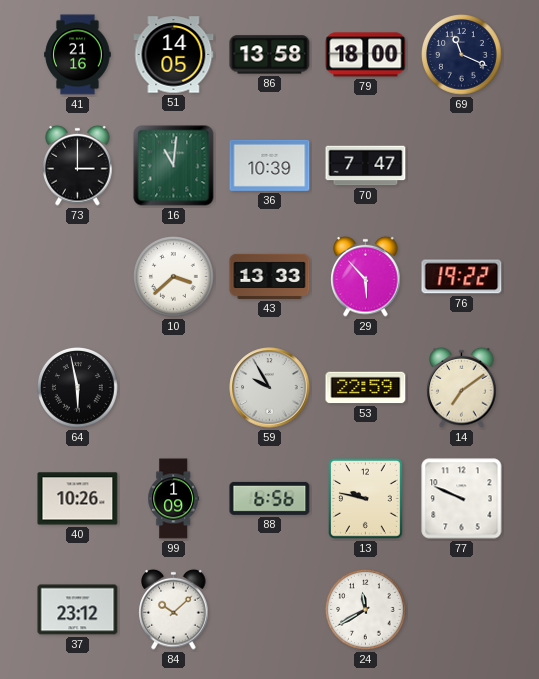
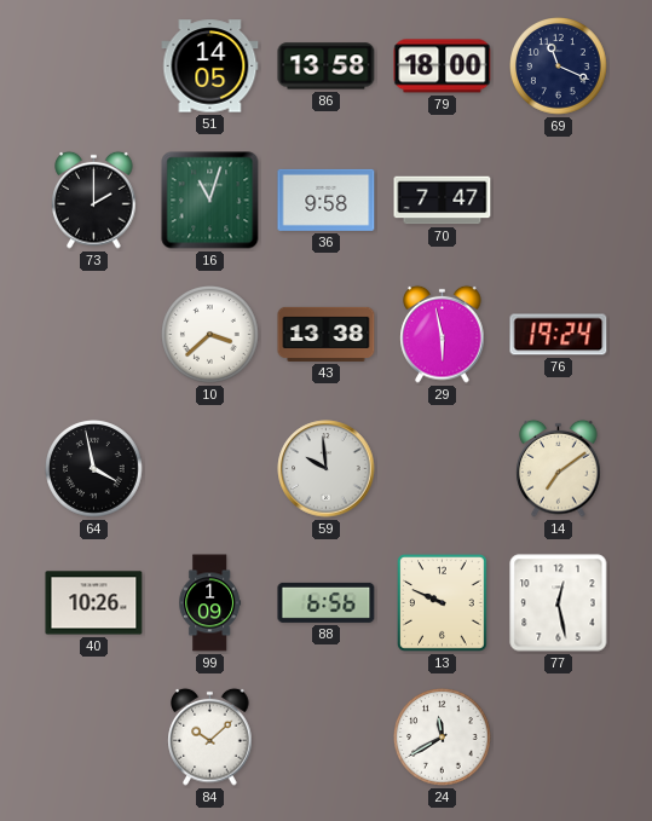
41: 21:16 -> none
73: 3:00 -> 2:00
16: 11:01 -> 11:03
36: 10:39 -> 9:58
43: 13:33 -> 13:38
29: 5:53 -> 5:58
76: 19:22 -> 19:24
64: 5:58 -> 3:58
59: 9:55 -> 9:59
53: 22:59 -> none
13: 9:47 -> 9:49
77: 9:49 -> 12:28
37: 23:12 -> none
